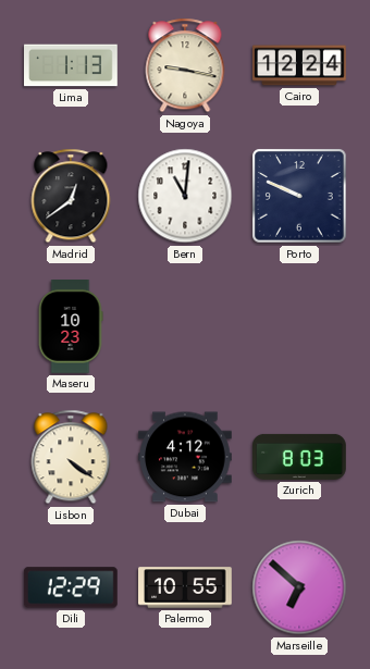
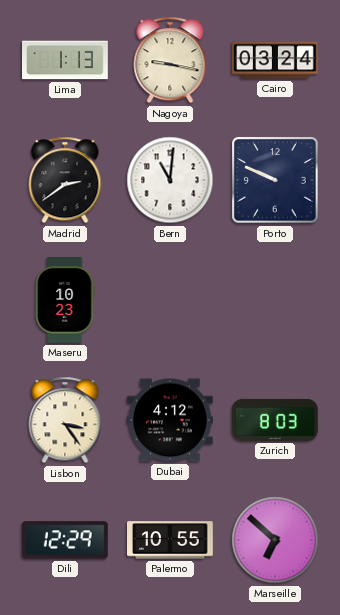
Cairo: 12:24 -> 03:24
Madrid: 12:39 -> 2:39
Lisbon: 4:21 -> 3:24
